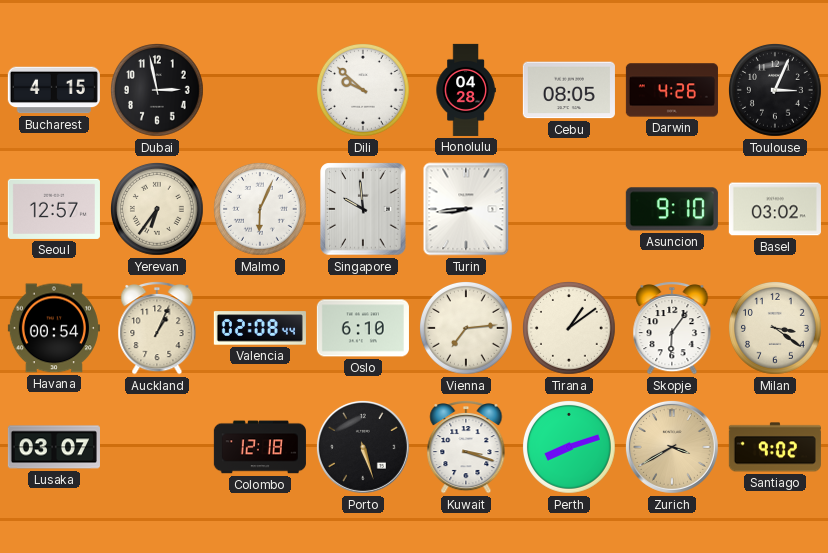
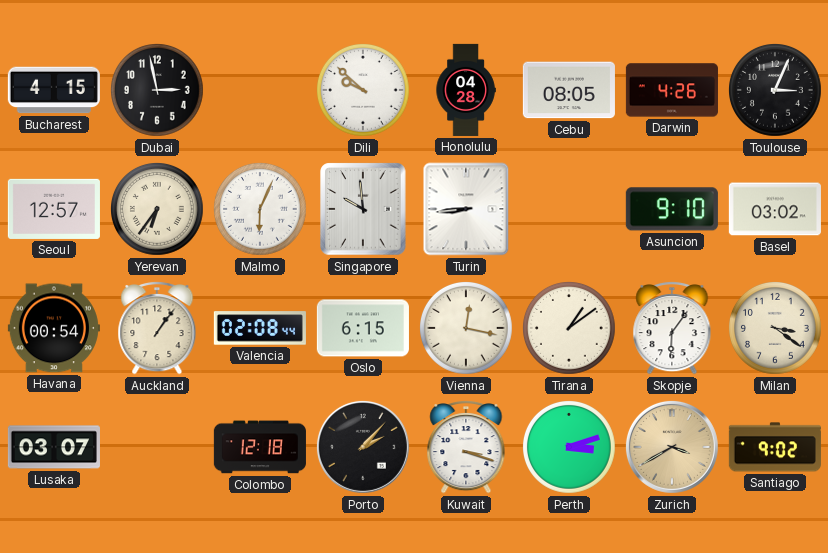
Auckland: 1:04 -> 1:06
Oslo: 6:10 -> 6:15
Vienna: 7:14 -> 12:17
Porto: 5:27 -> 2:07
Perth: 8:12 -> 3:12
